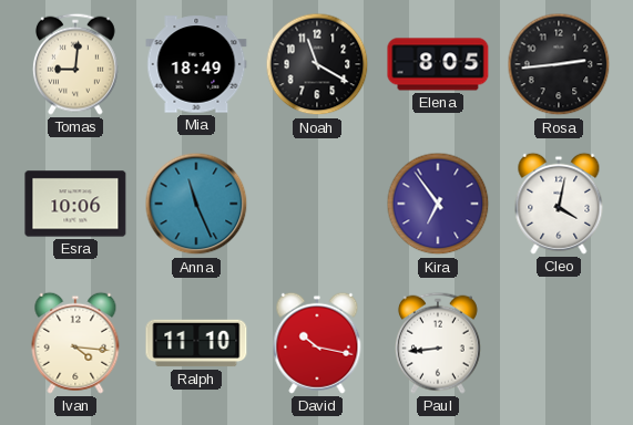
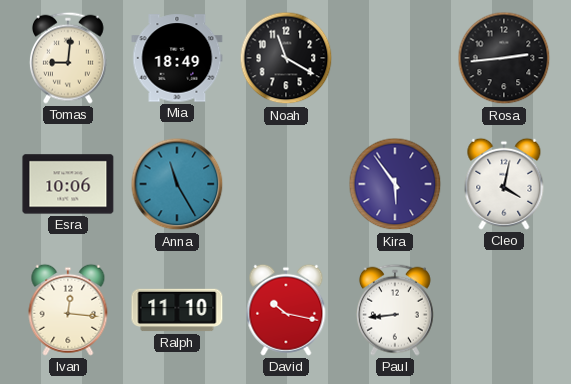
Elena: 8:05 -> none
Anna: 11:26 -> 11:25
Kira: 6:54 -> 5:54
Ivan: 4:16 -> 12:16
